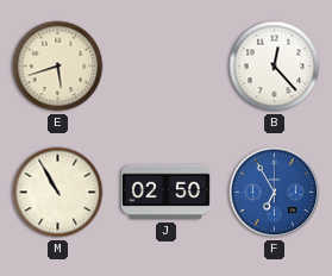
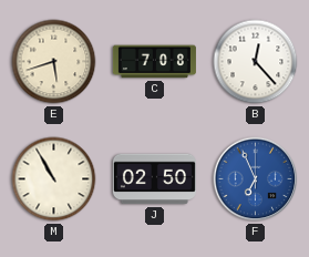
C: none -> 7:08
F: 6:55 -> 6:56
